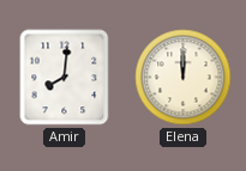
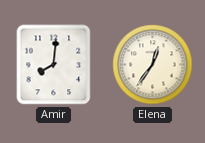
Elena: 12:00 -> 12:36
